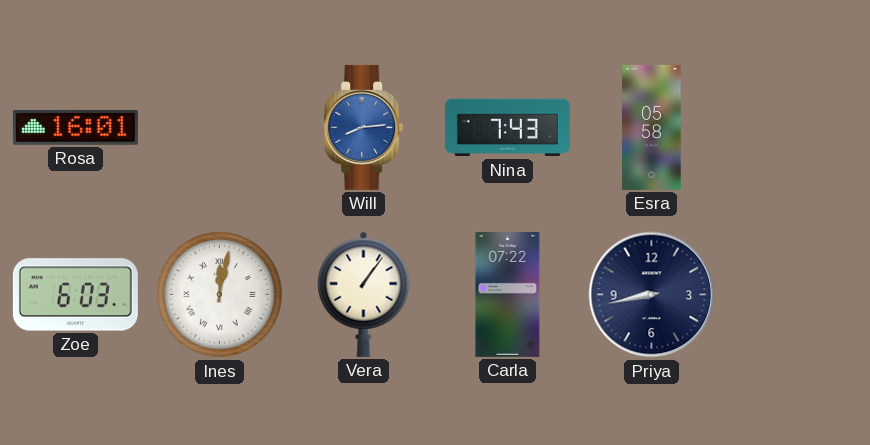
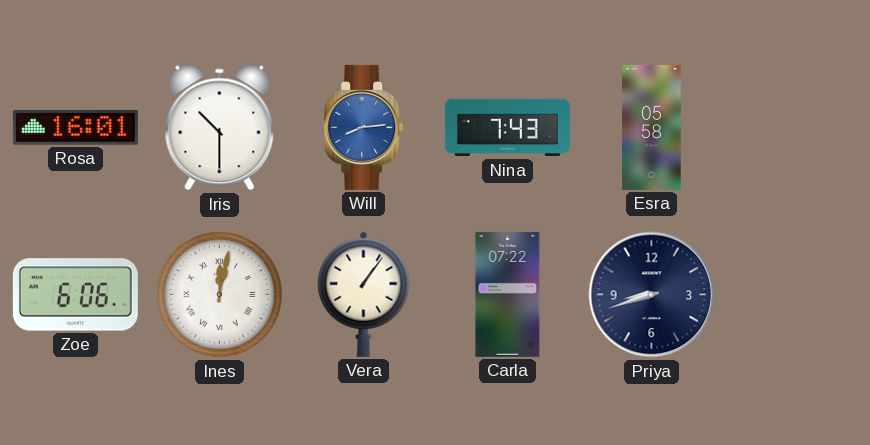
Iris: none -> 10:30
Zoe: 6:03 -> 6:06
Priya: 8:43 -> 8:42
